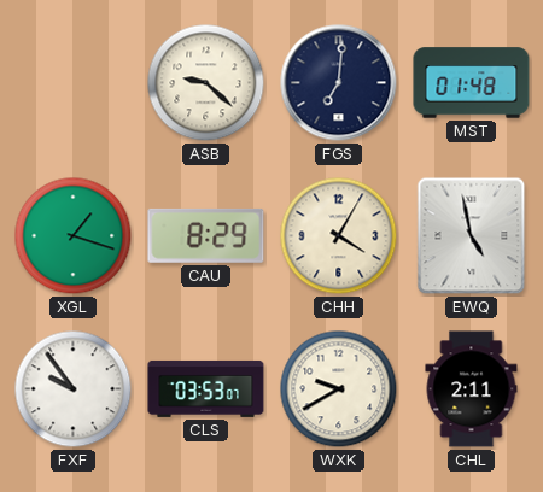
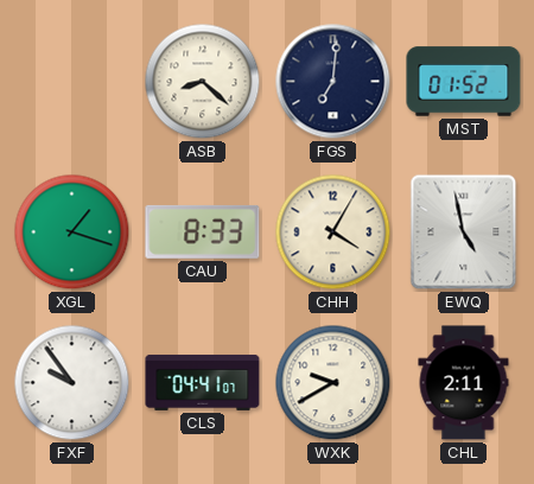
ASB: 9:22 -> 8:22
MST: 01:48 -> 01:52
CAU: 8:29 -> 8:33
CLS: 03:53 -> 04:41
